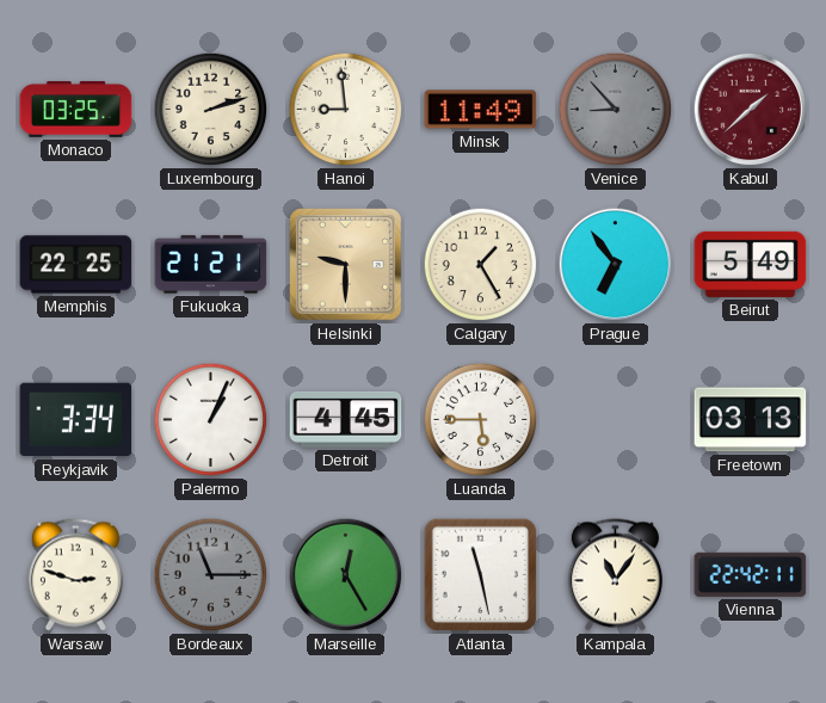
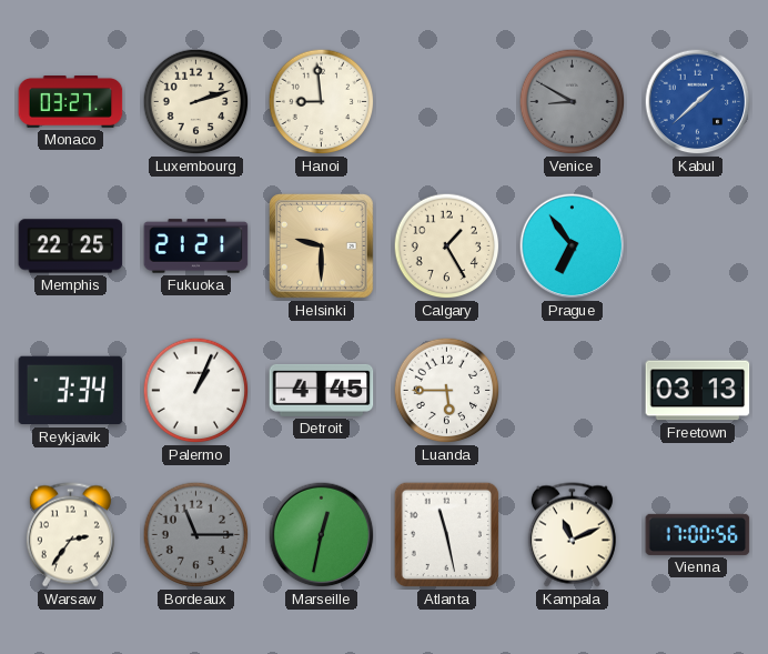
Monaco: 03:25 -> 03:27
Minsk: 11:49 -> none
Venice: 8:53 -> 8:50
Kabul dial: burgundy -> blue
Beirut: 5:49 -> none
Warsaw: 2:48 -> 2:36
Marseille: 12:25 -> 12:32
Kampala: 11:06 -> 11:11
Vienna: 22:42 -> 17:00
